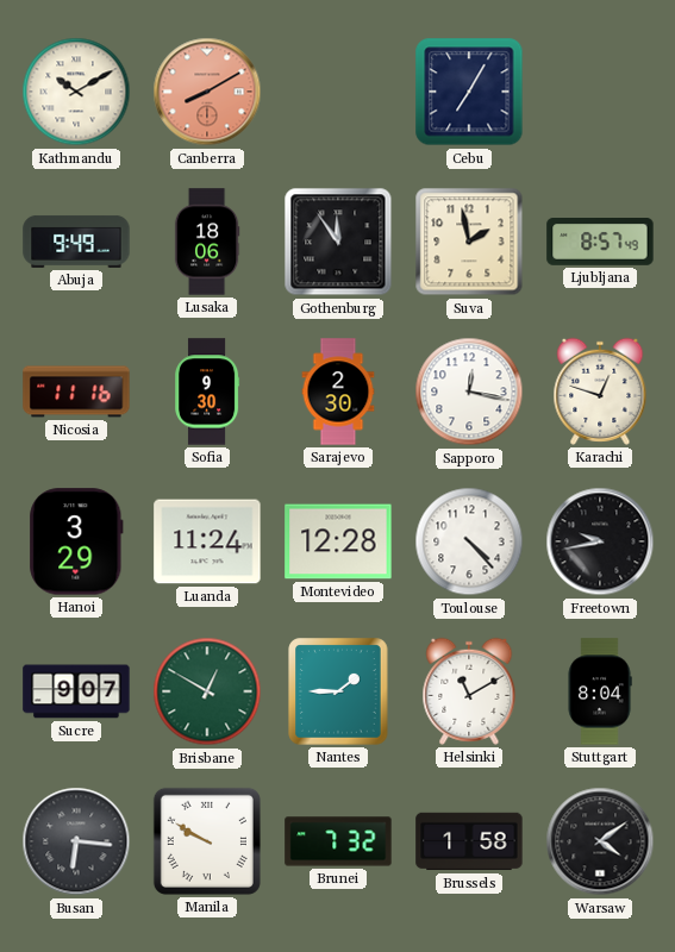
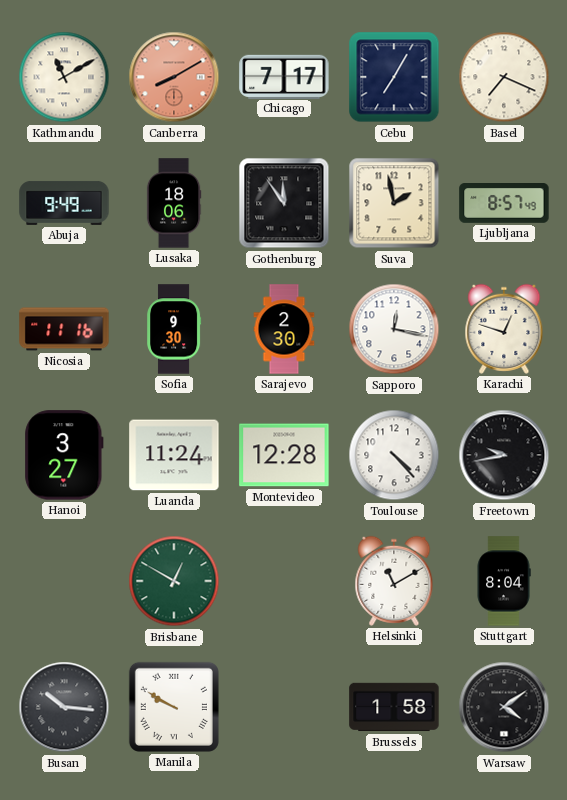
Kathmandu: 10:10 -> 11:10
Chicago: none -> 7:17
Basel: none -> 7:19
Hanoi: 3:29 -> 3:27
Sucre: 9:07 -> none
Nantes: 1:45 -> none
Busan: 6:16 -> 10:16
Brunei: 7:32 -> none
